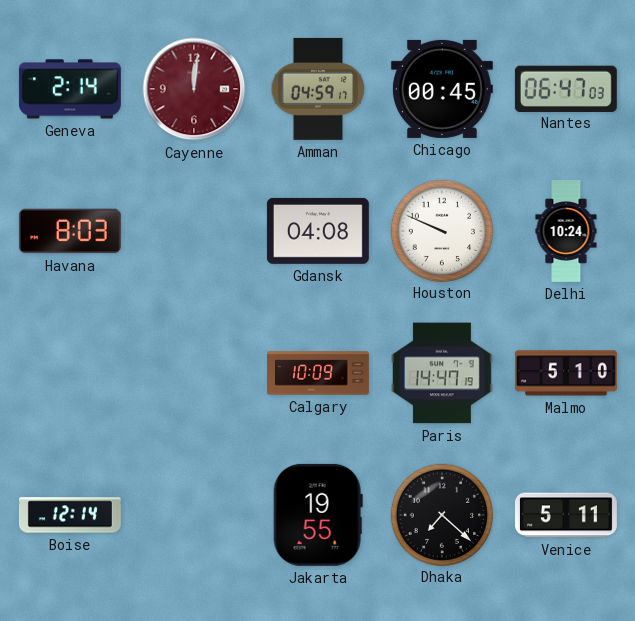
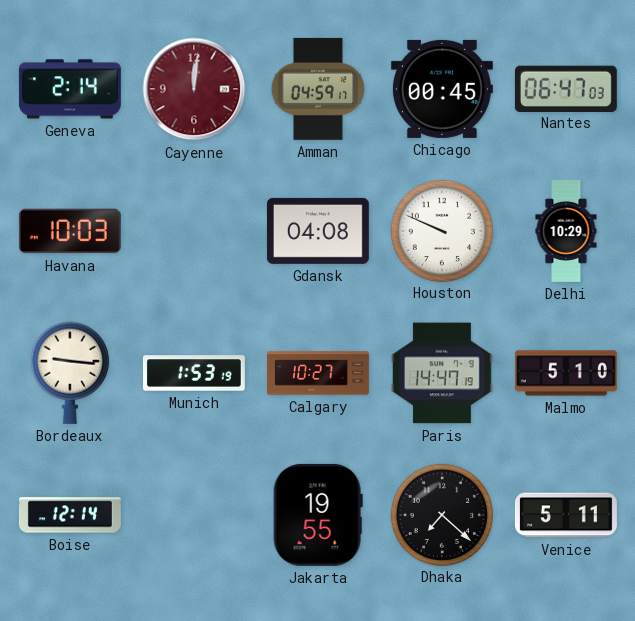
Havana: 8:03 -> 10:03
Delhi: 10:24 -> 10:29
Bordeaux: none -> 9:16
Munich: none -> 1:53
Calgary: 10:09 -> 10:27
